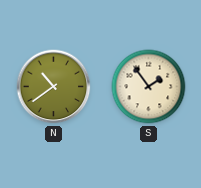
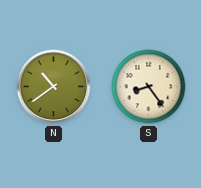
S: 1:54 -> 8:24
